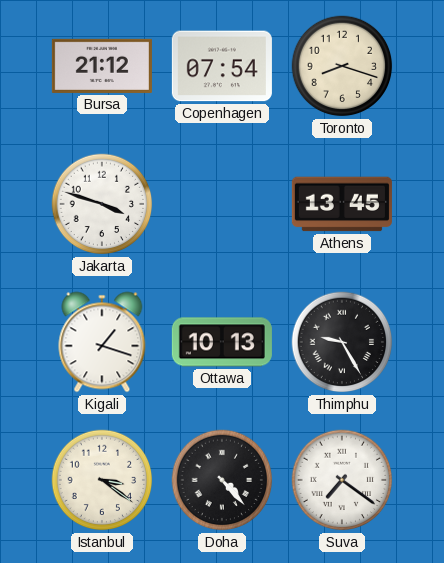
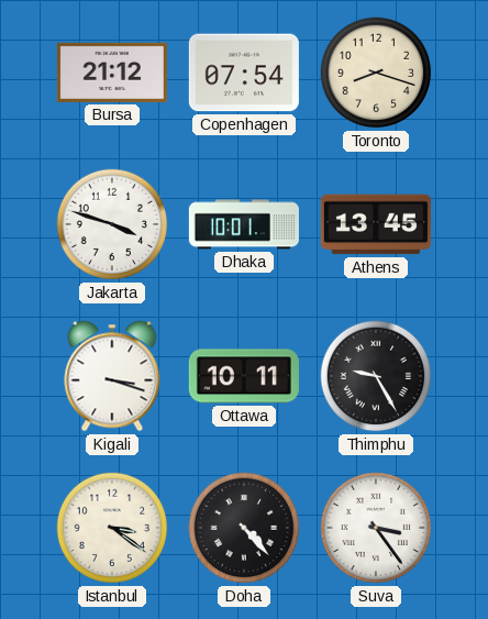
Dhaka: none -> 10:01
Kigali: 1:18 -> 3:18
Ottawa: 10:13 -> 10:11
Suva: 7:21 -> 3:24
